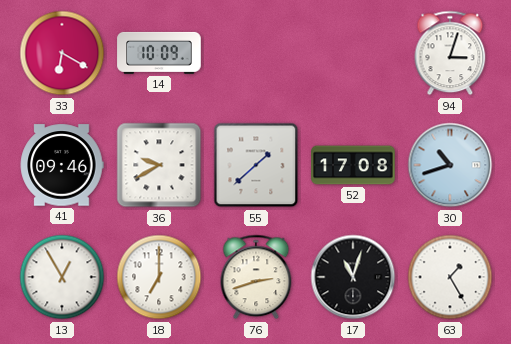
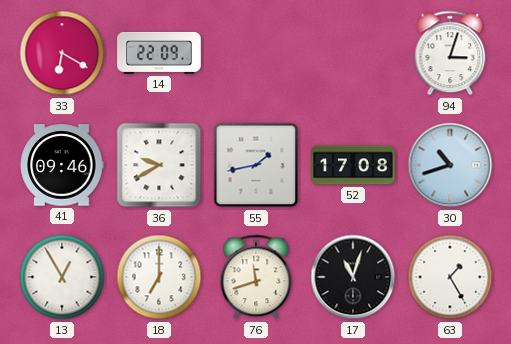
14: 10:09 -> 22:09
55: 1:38 -> 1:43
76: 2:42 -> 11:42
